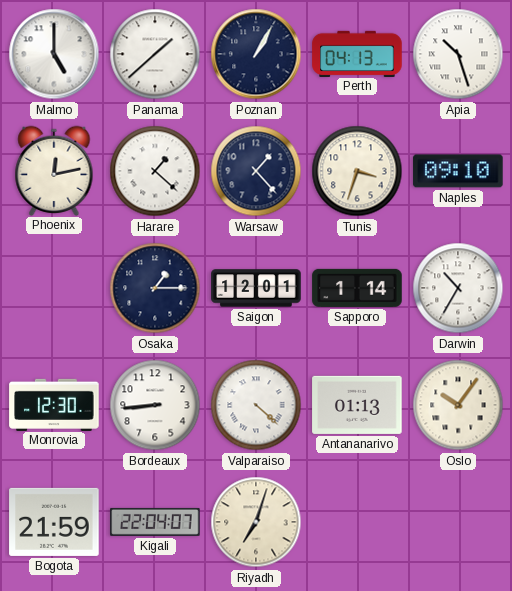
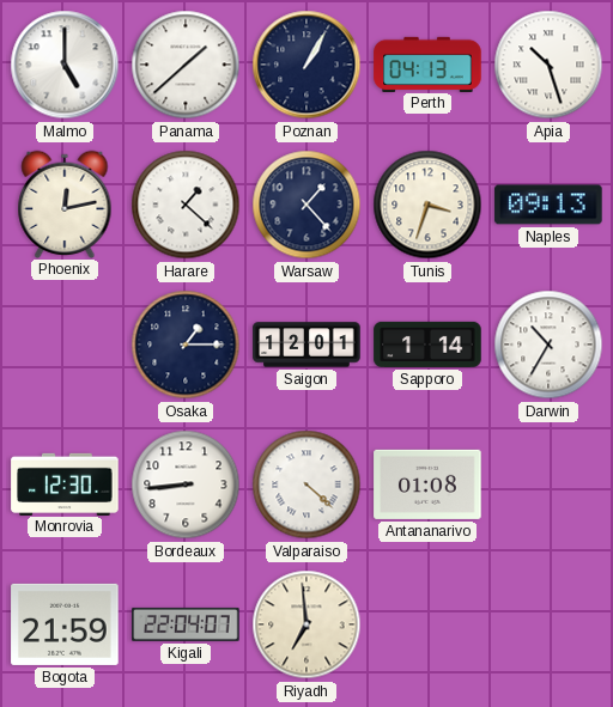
Naples: 09:10 -> 09:13
Antananarivo: 01:13 -> 01:08
Oslo: 10:06 -> none
Riyadh: 7:03 -> 6:59
